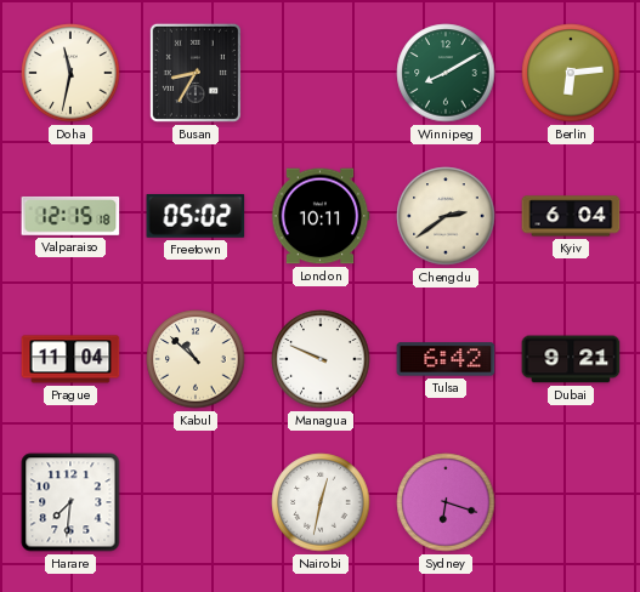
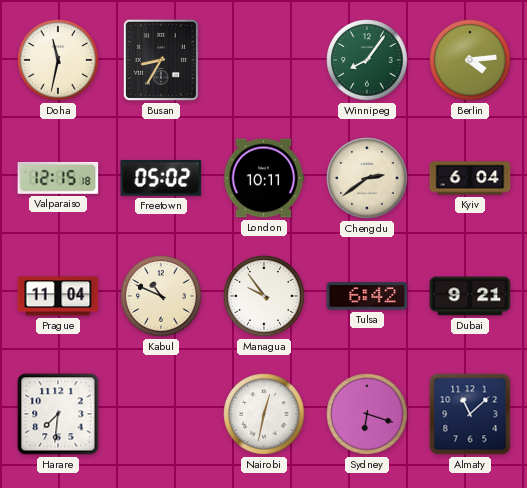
Winnipeg: 8:10 -> 8:06
Berlin: 6:14 -> 4:14
Kabul: 10:52 -> 10:49
Managua: 9:49 -> 9:54
Almaty: none -> 11:08
